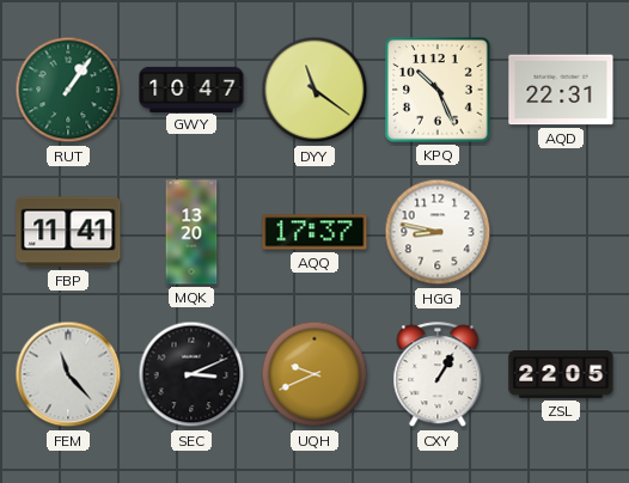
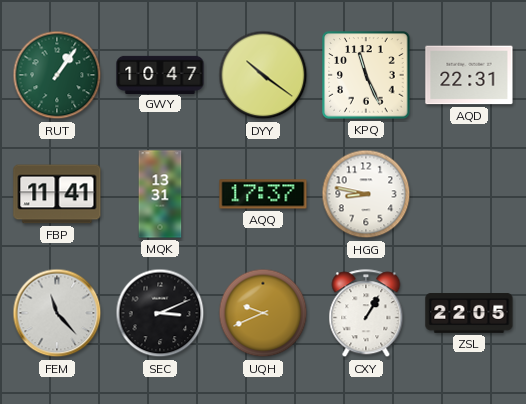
DYY: 11:21 -> 10:21
KPQ: 10:26 -> 11:26
MQK: 13:20 -> 13:31
